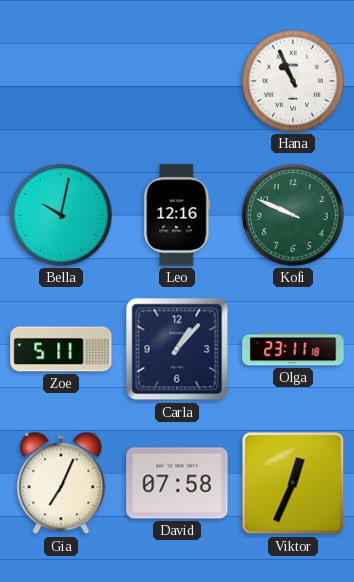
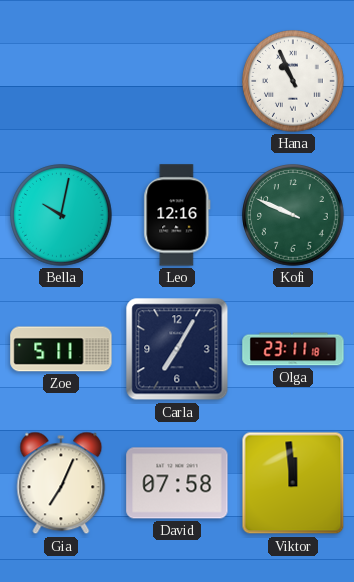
Carla: 1:07 -> 7:05
Viktor: 12:34 -> 11:59
